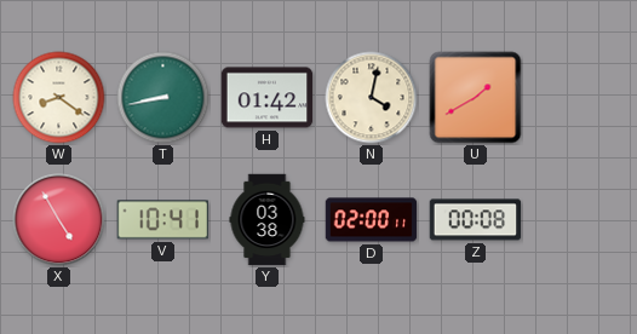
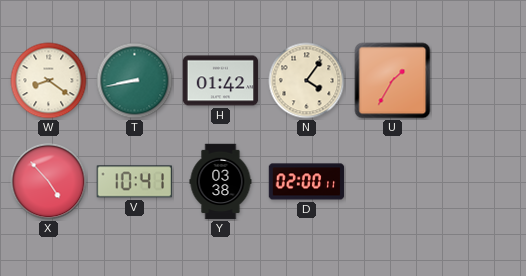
N: 4:02 -> 4:06
U: 1:40 -> 1:35
X: 4:55 -> 4:53
Z: 00:08 -> none
